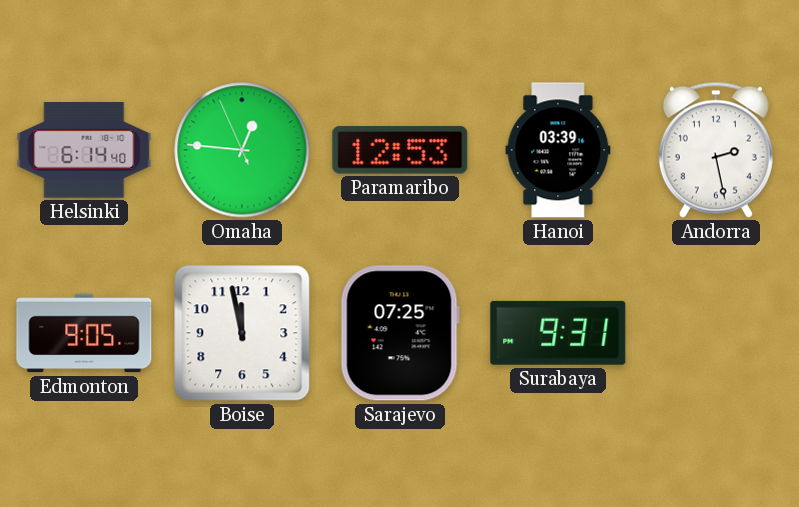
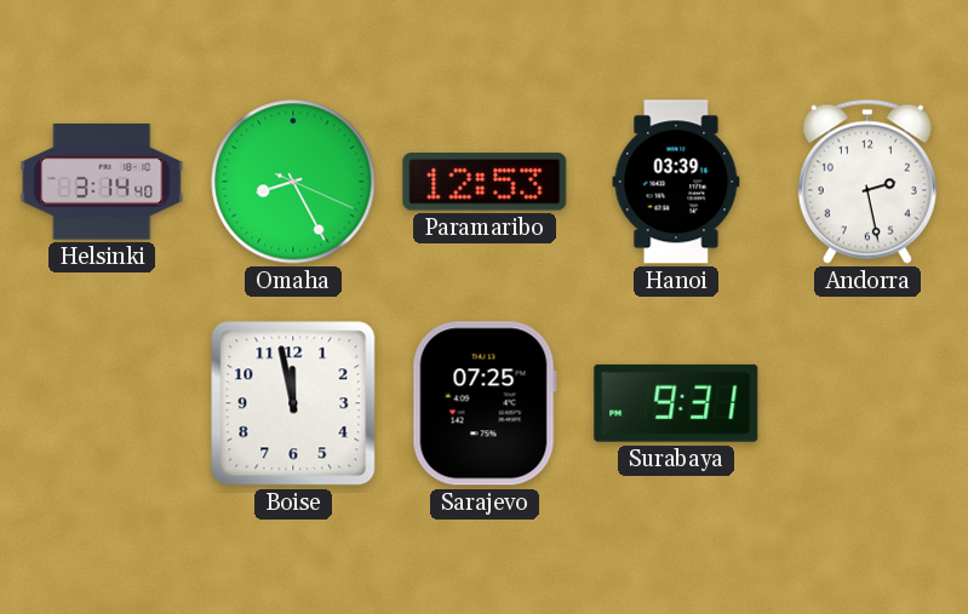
Helsinki: 6:14 -> 3:14
Omaha: 12:45 -> 8:25
Edmonton: 9:05 -> none
